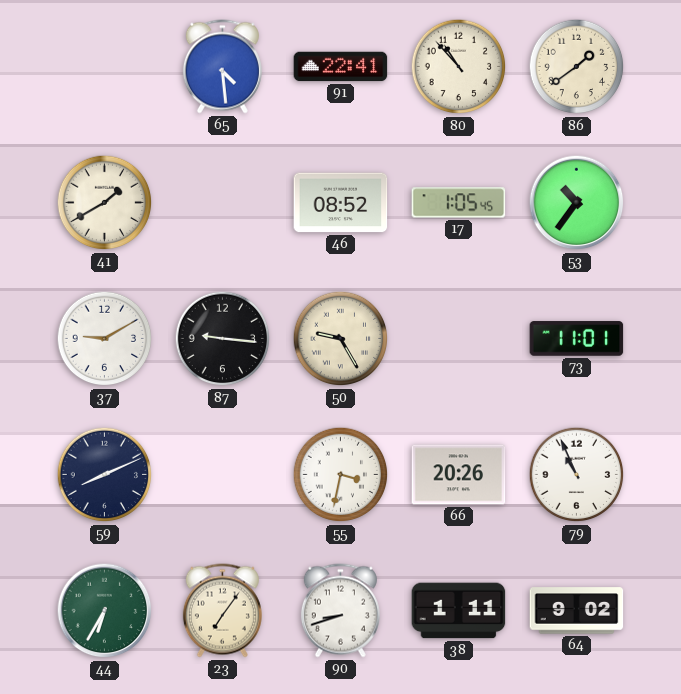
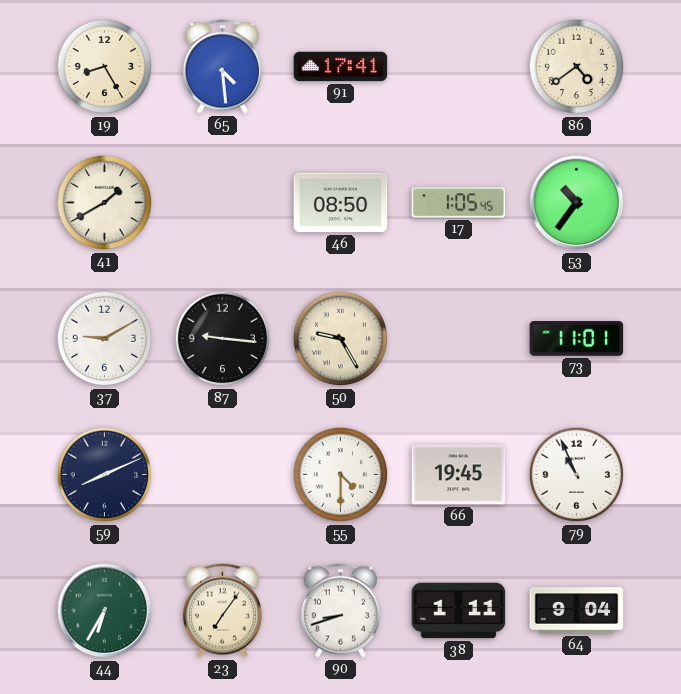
19: none -> 8:25
91: 22:41 -> 17:41
80: 10:53 -> none
86: 1:39 -> 4:39
46: 08:52 -> 08:50
55: 3:32 -> 4:30
66: 20:26 -> 19:45
64: 9:02 -> 9:04
